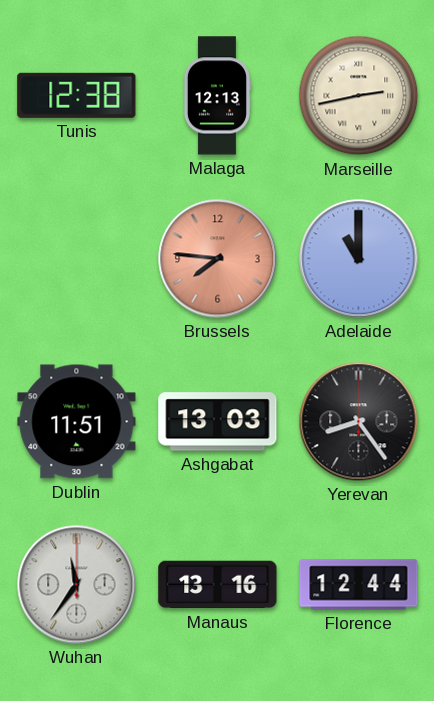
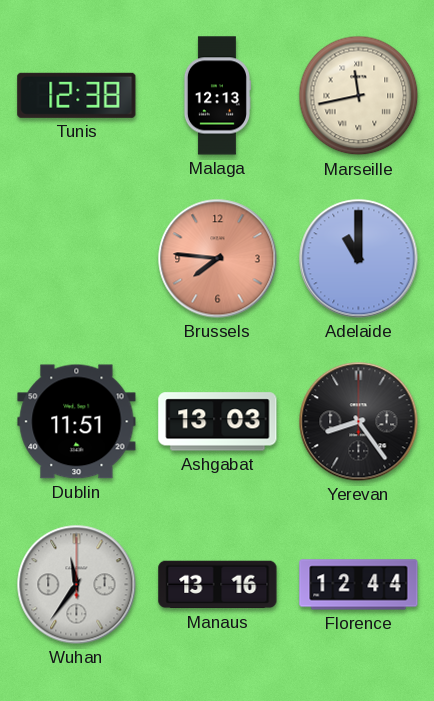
Marseille: 2:43 -> 11:43
